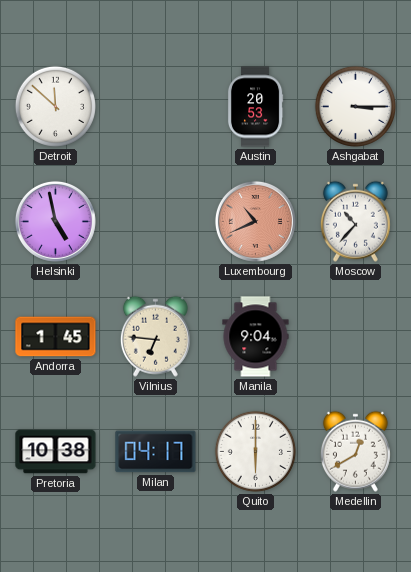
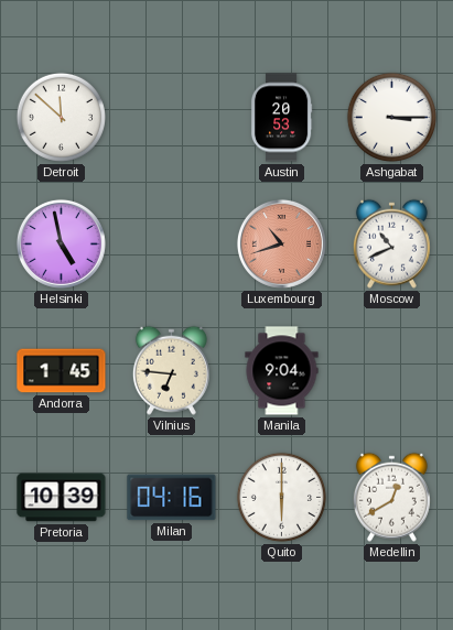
Luxembourg: 10:41 -> 10:42
Moscow: 10:37 -> 10:41
Pretoria: 10:38 -> 10:39
Milan: 04:17 -> 04:16
